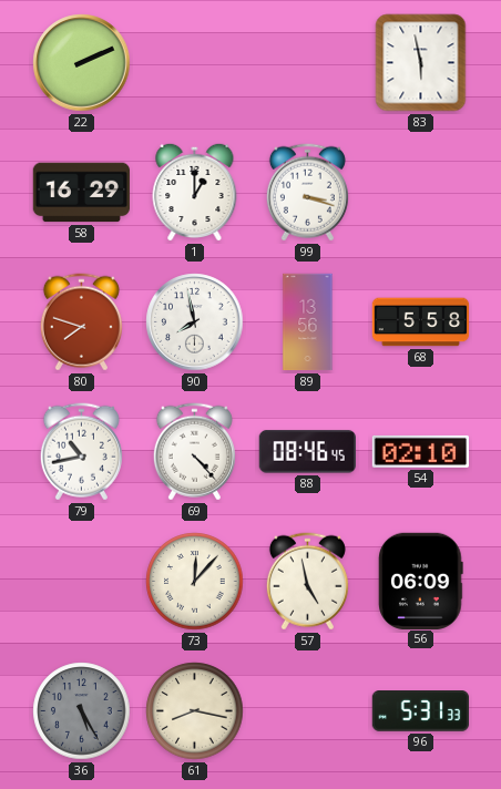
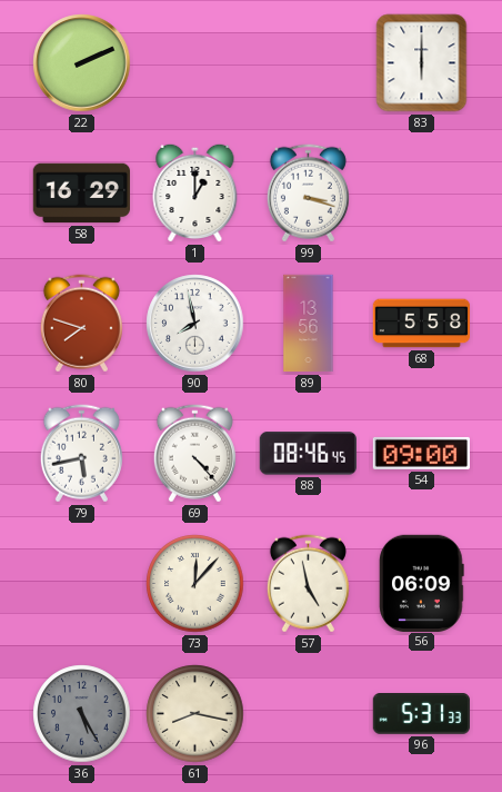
83: 5:58 -> 6:00
79: 10:43 -> 5:43
54: 02:10 -> 09:00
